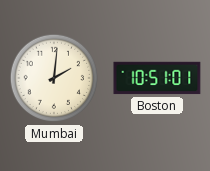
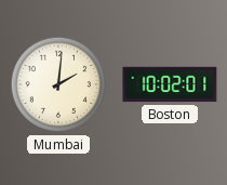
Boston: 10:51 -> 10:02
